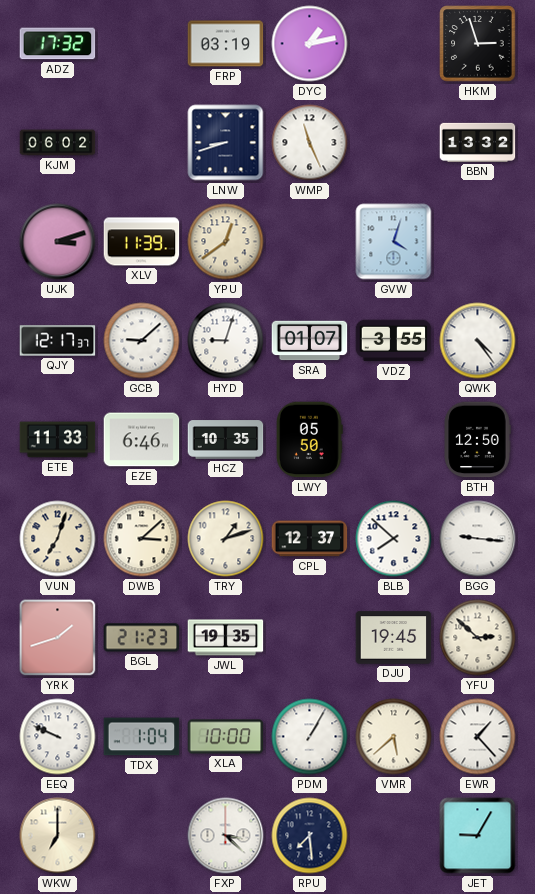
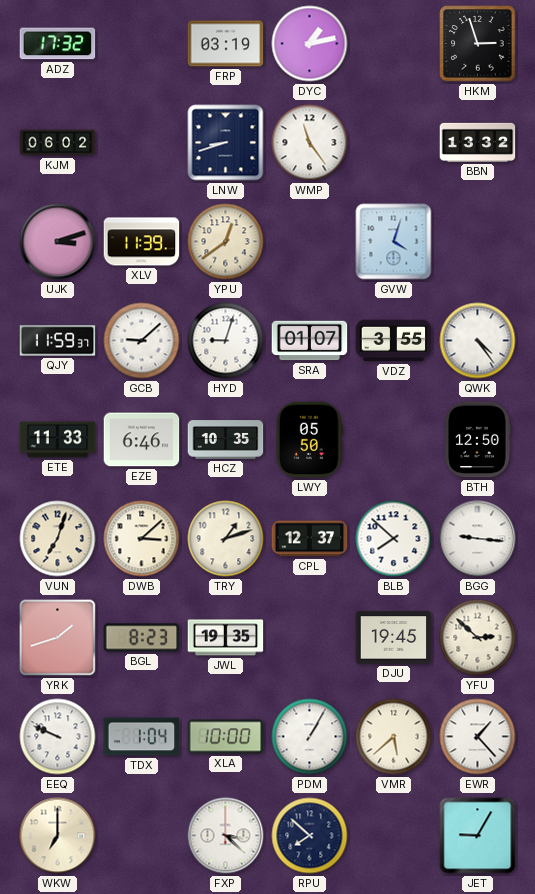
WMP: 11:26 -> 11:24
QJY: 12:17 -> 11:59
BGL: 21:23 -> 8:23
RPU: 7:29 -> 7:52
